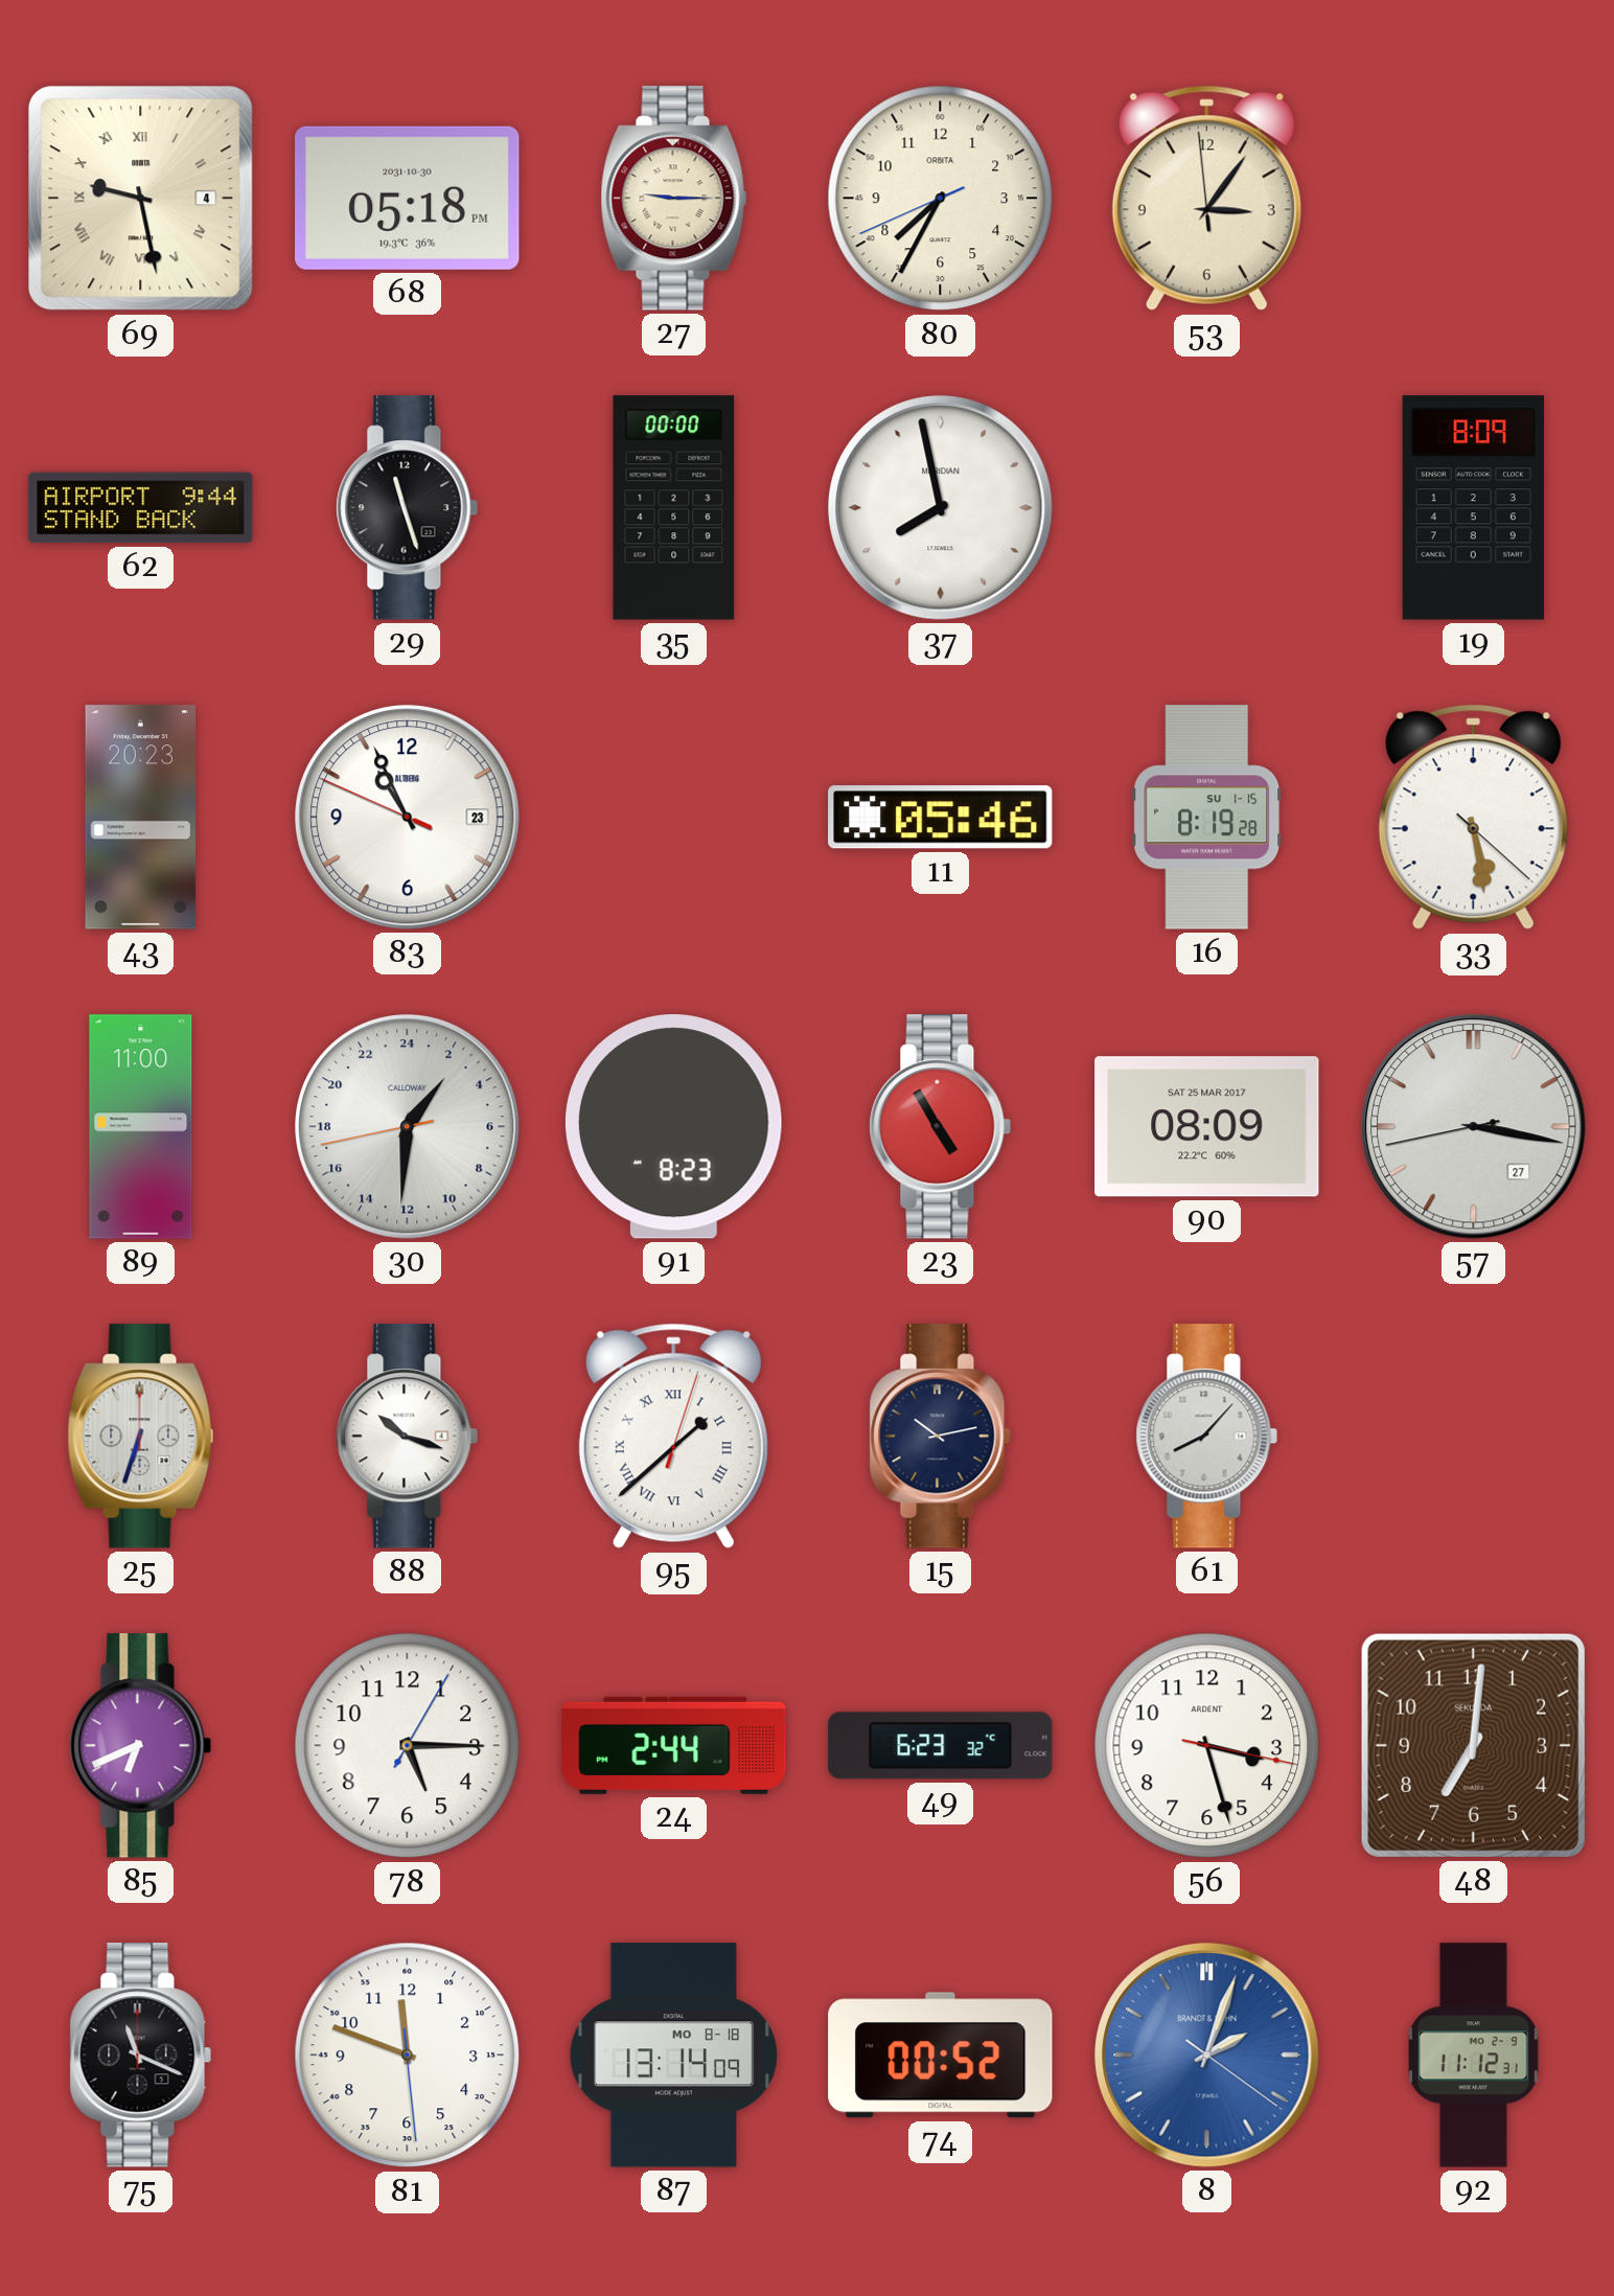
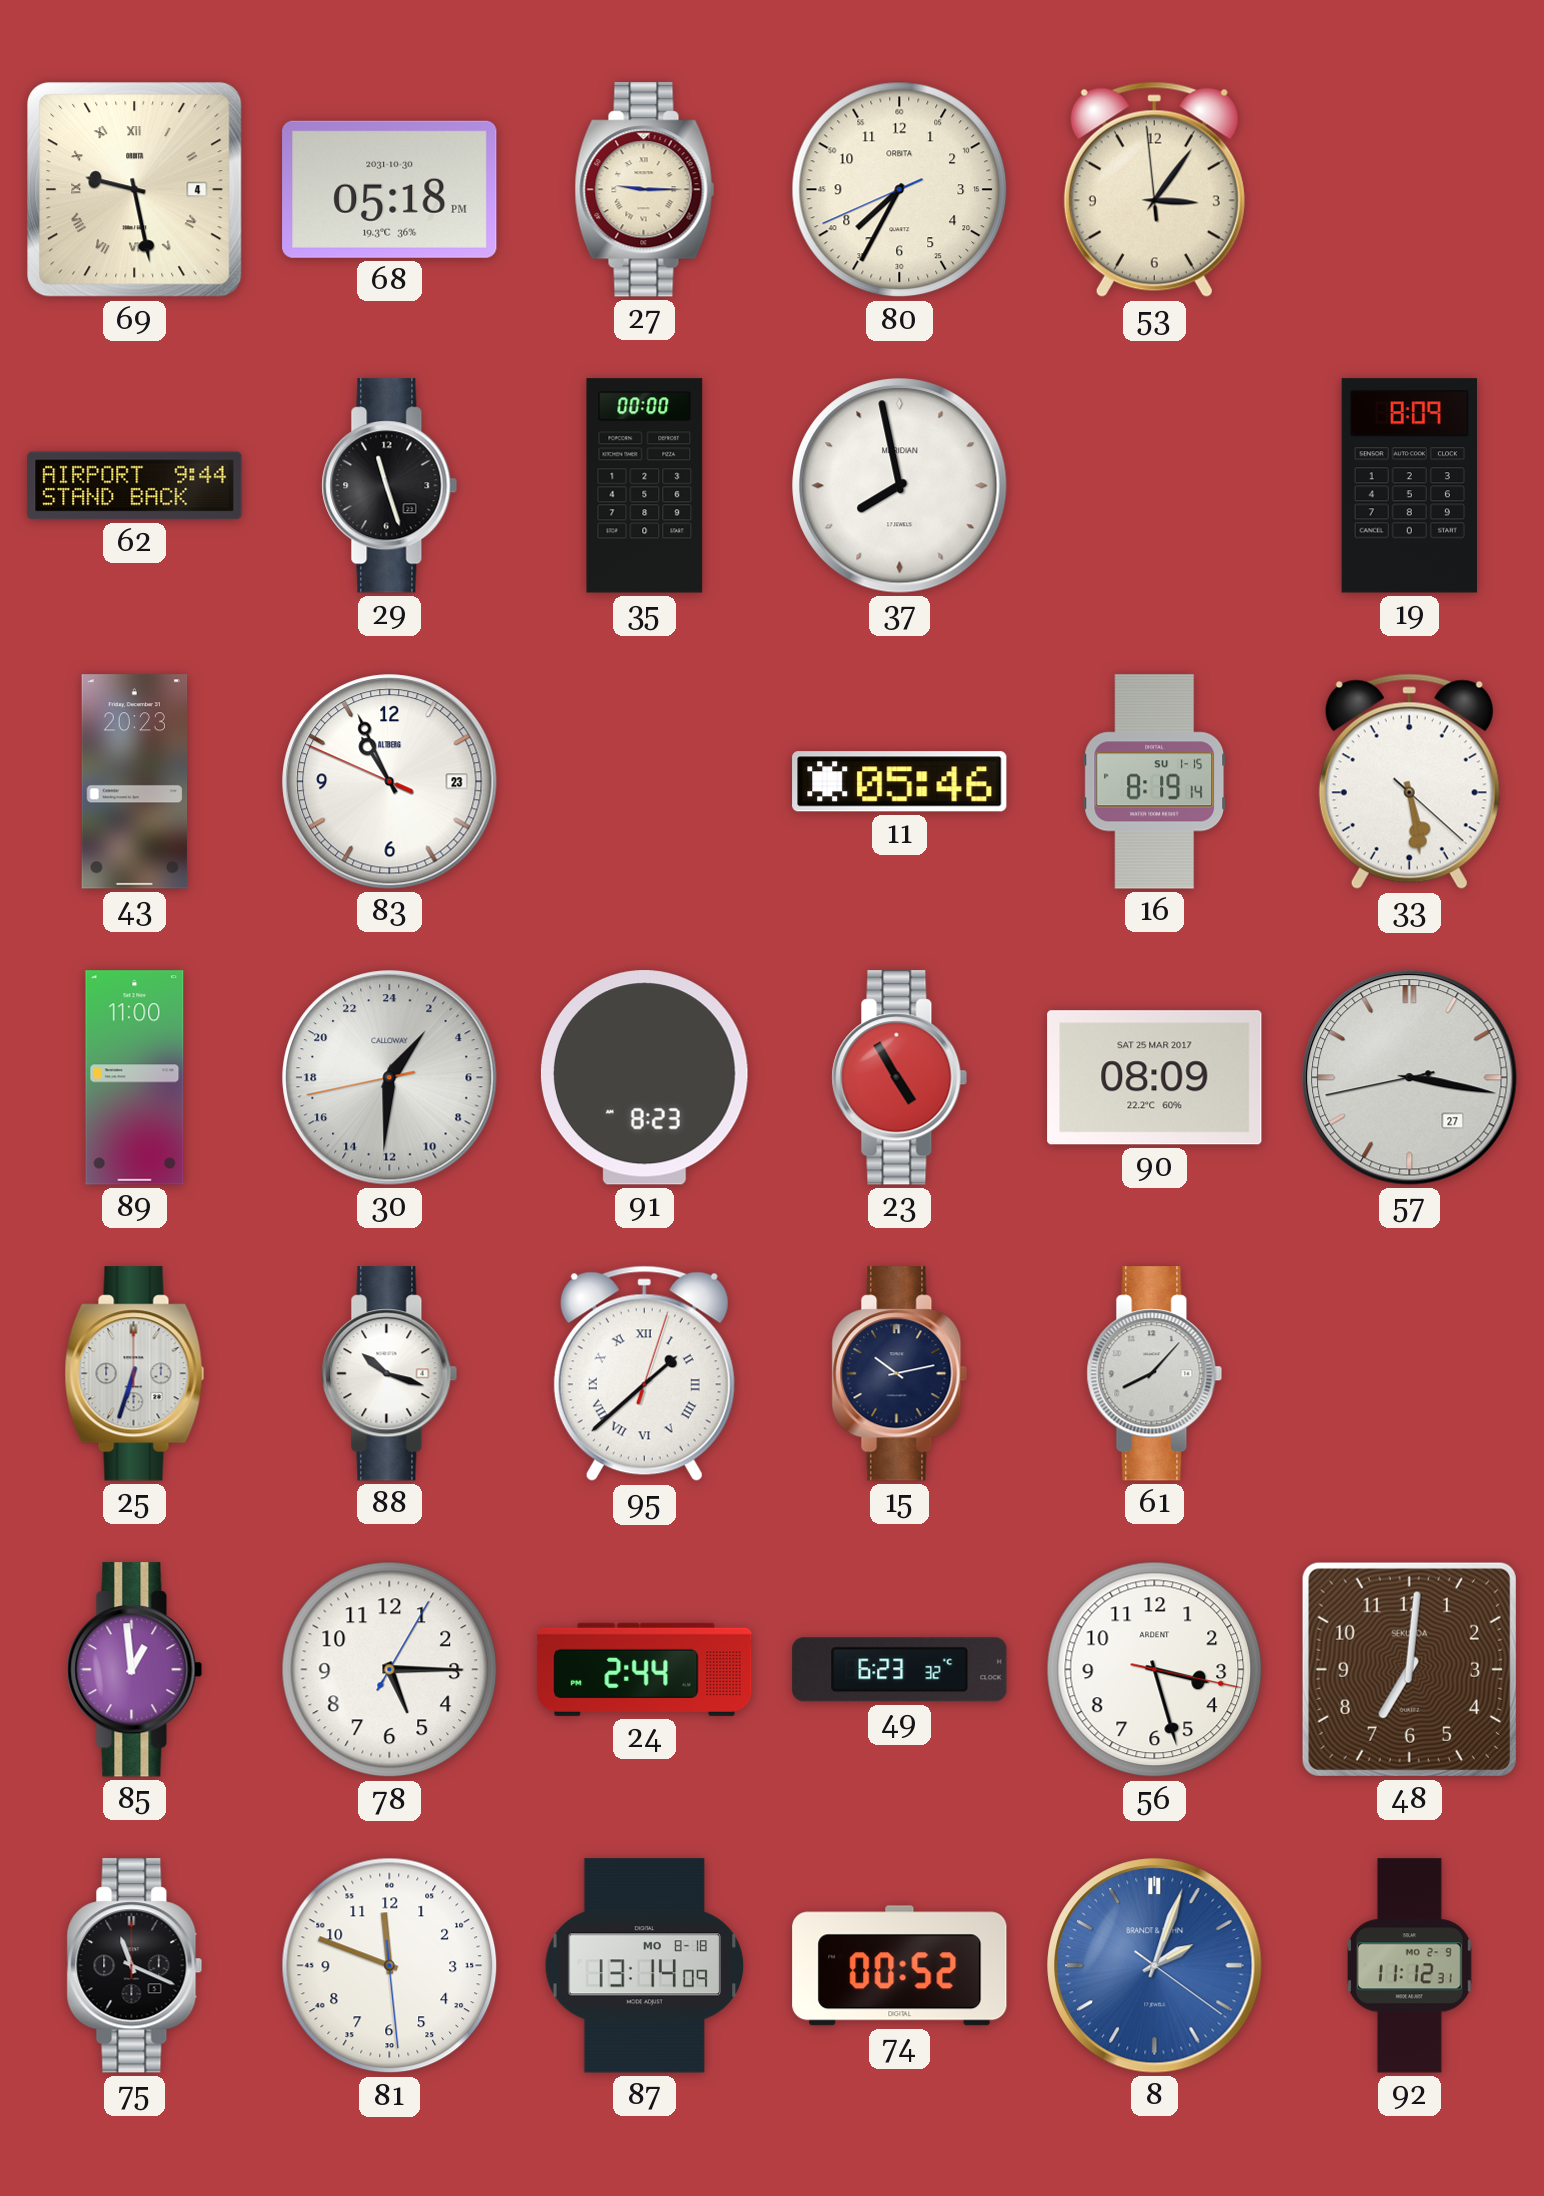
16: 8:19:28 -> 8:19:14
85: 6:41 -> 12:59
